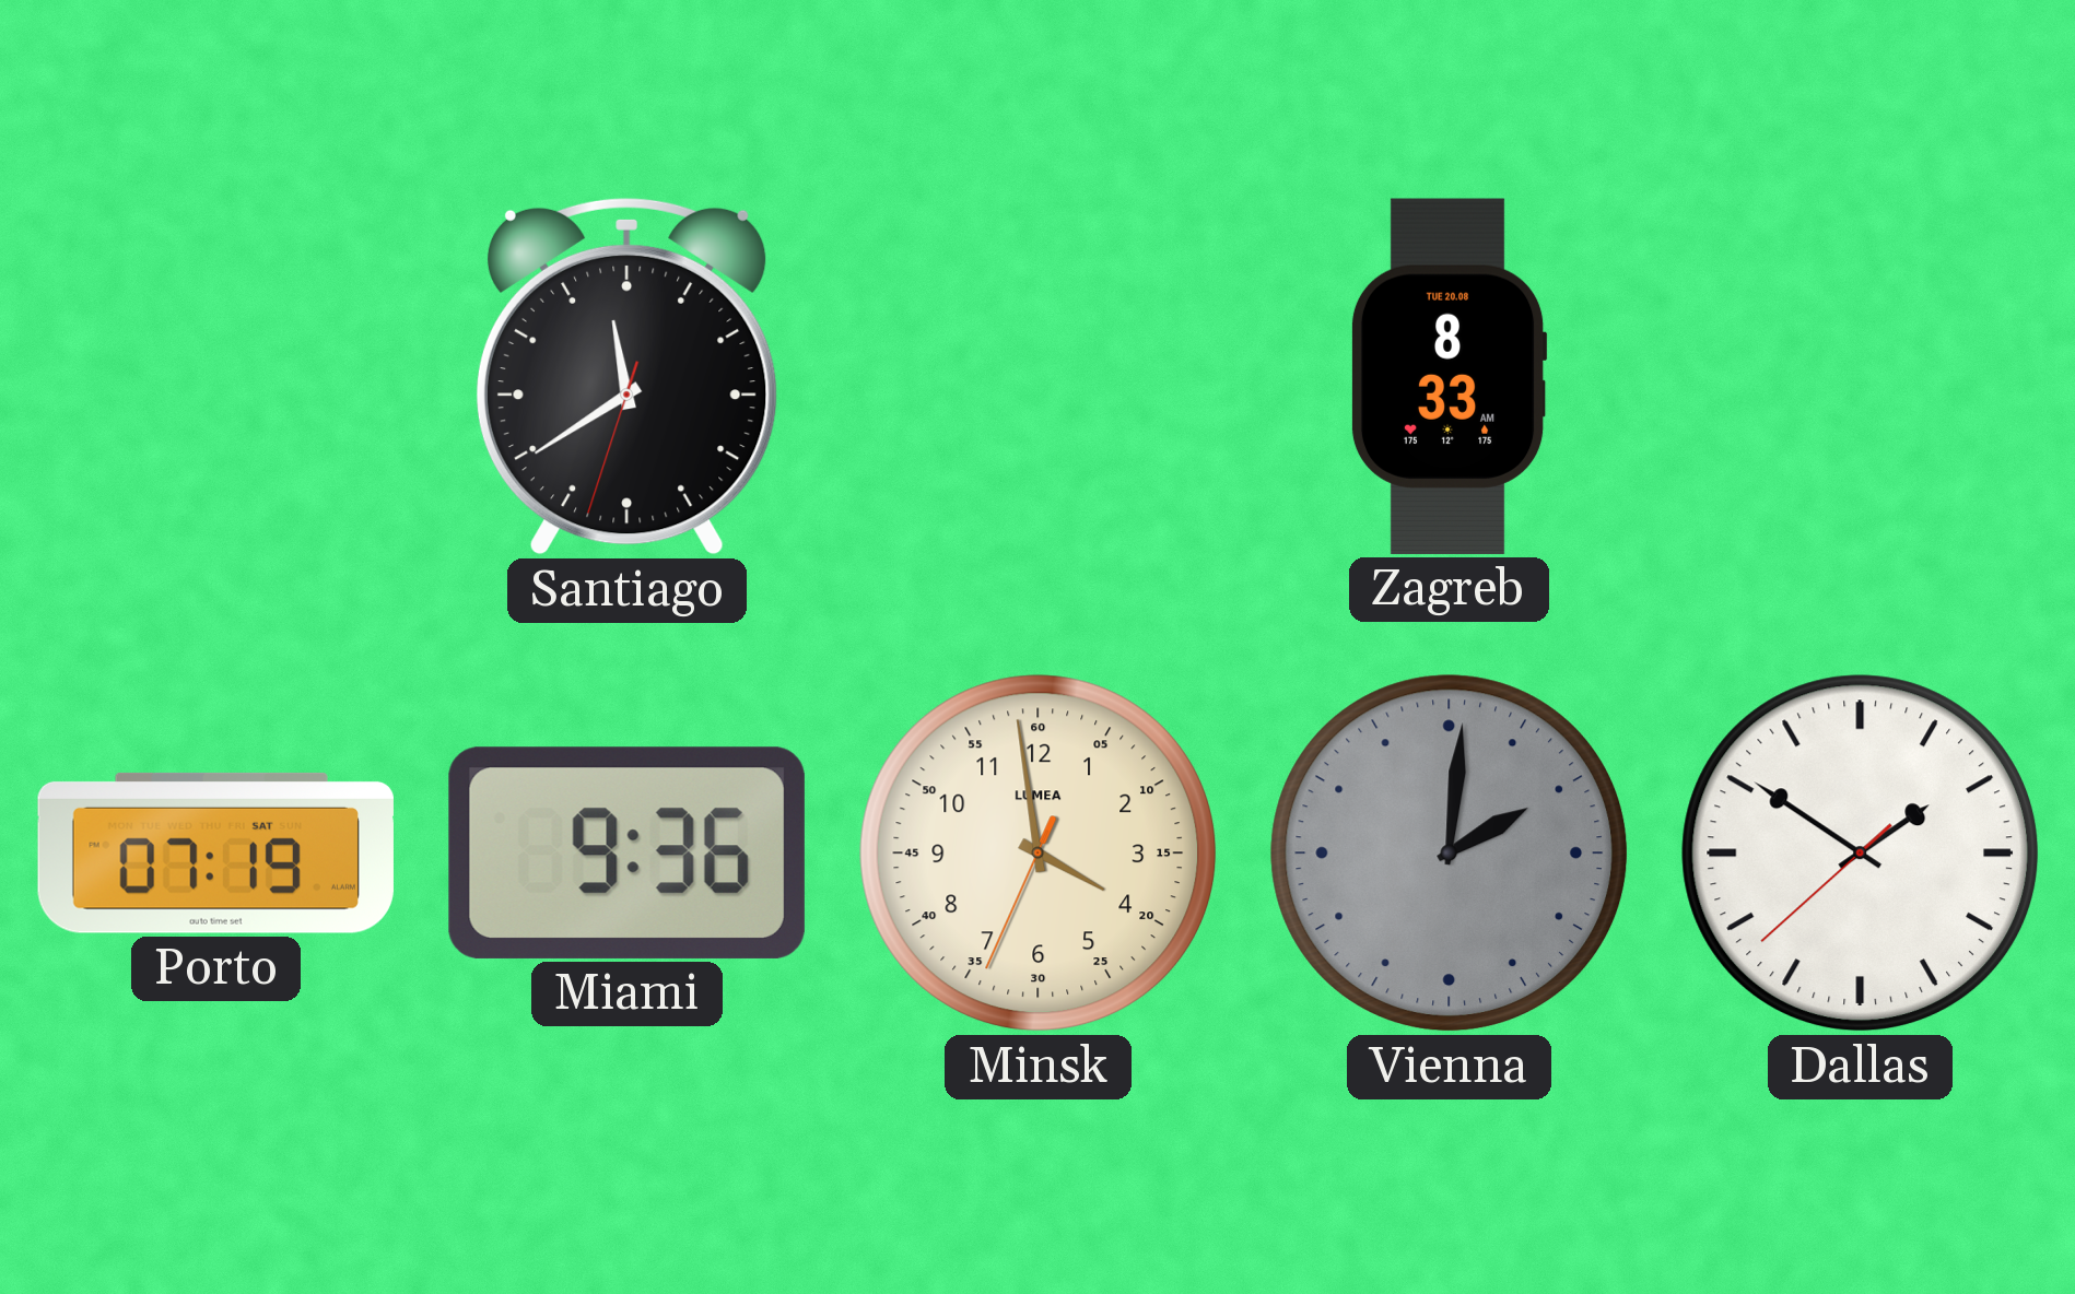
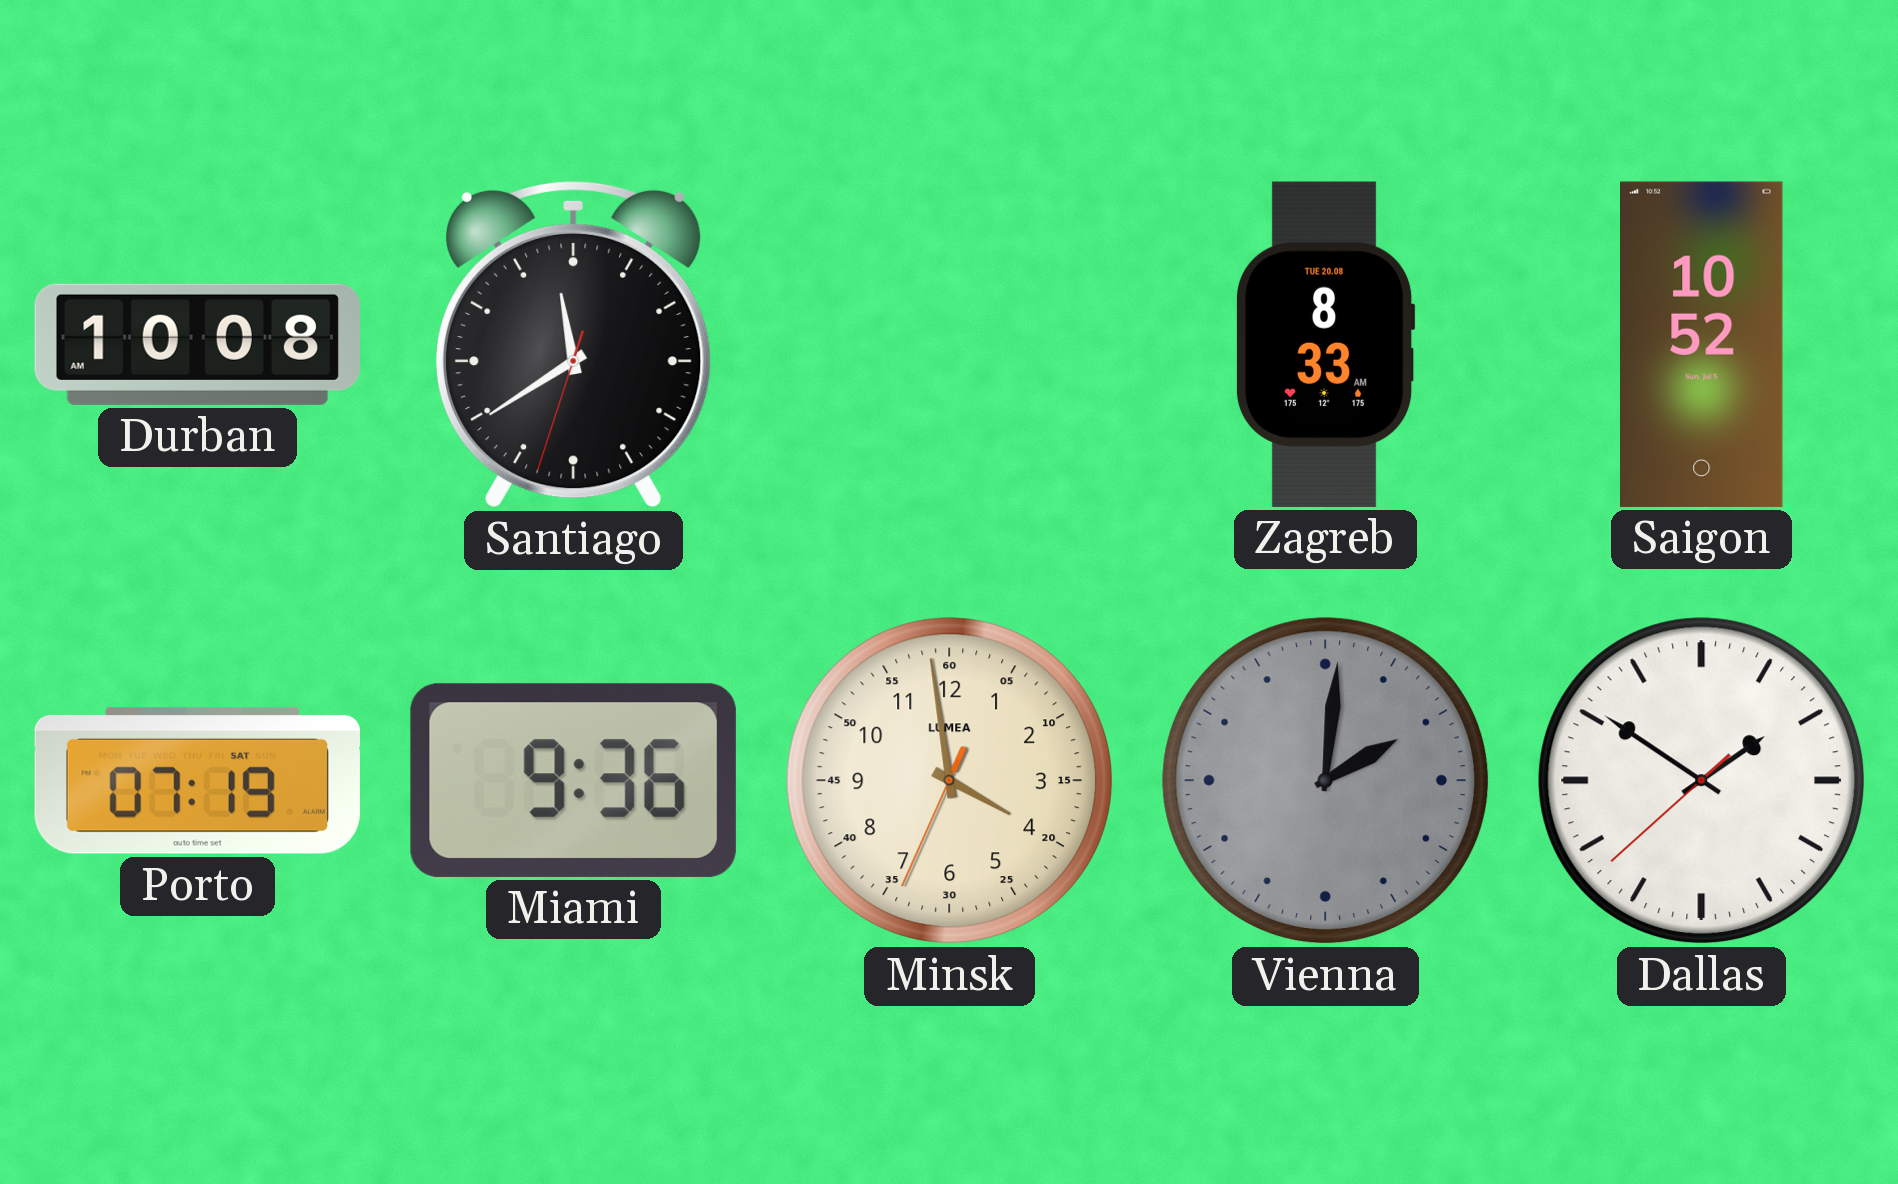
Durban: none -> 10:08
Saigon: none -> 10:52
